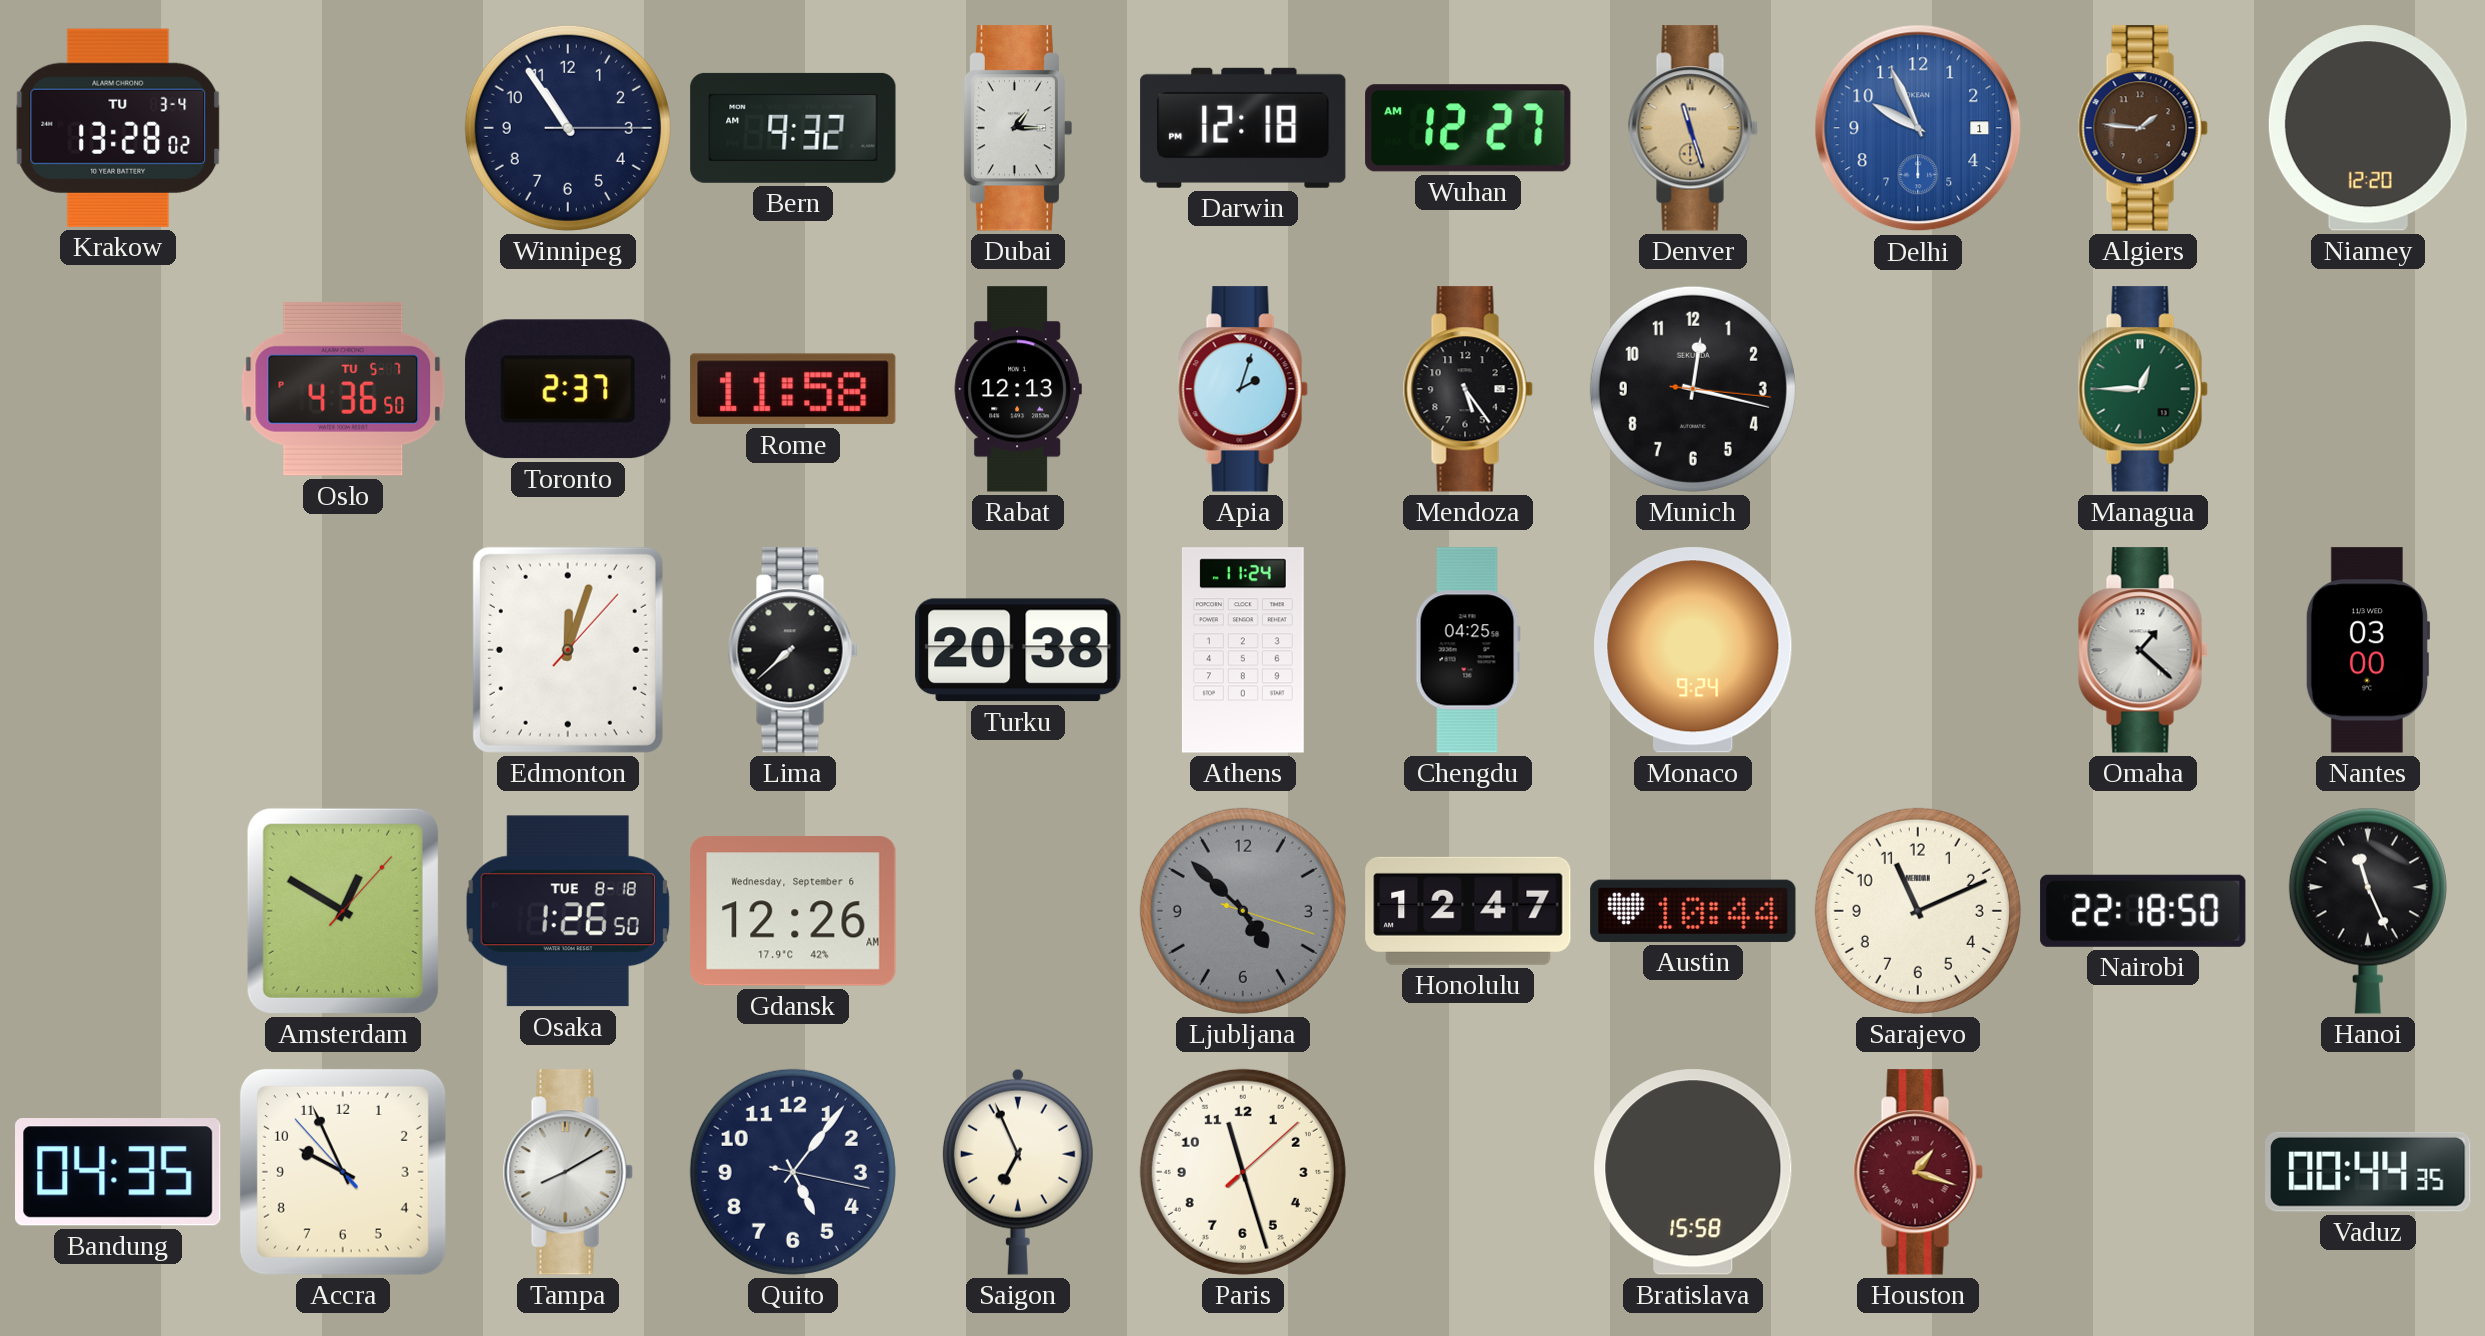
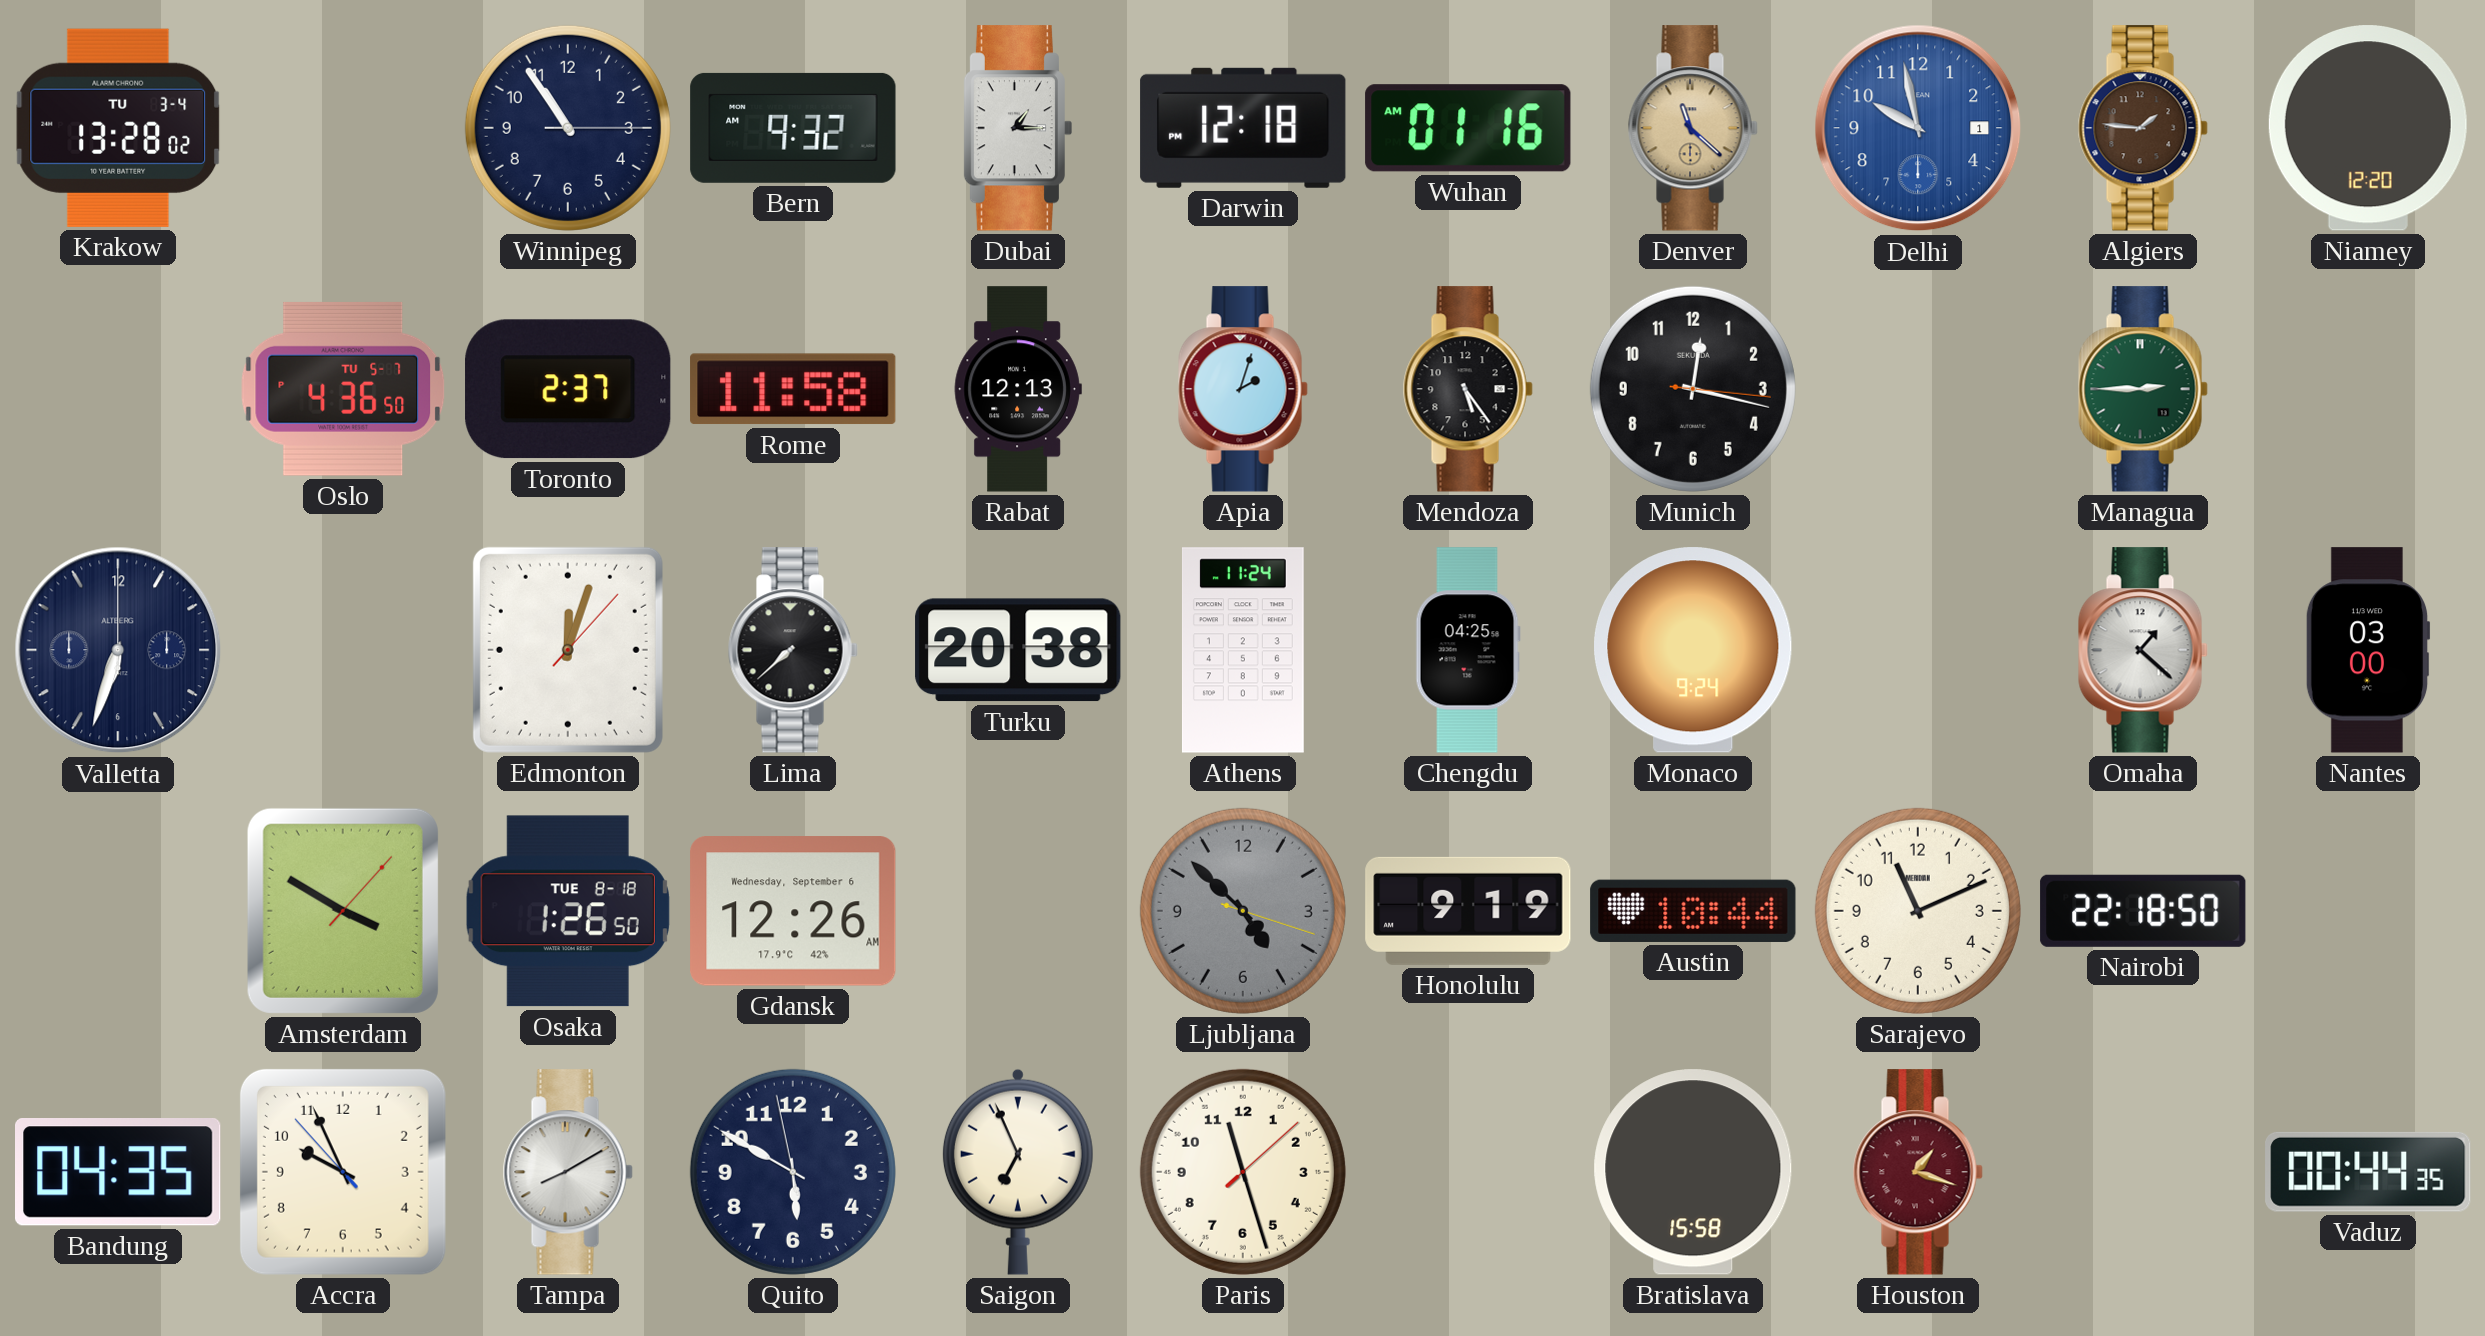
Wuhan: 12:27 -> 01:16
Denver: 11:27 -> 11:22
Delhi: 9:56 -> 9:58
Managua: 12:45 -> 2:45
Valletta: none -> 6:33
Amsterdam: 12:50 -> 3:50
Honolulu: 12:47 -> 9:19
Hanoi: 11:26 -> none
Quito: 5:06 -> 5:49
